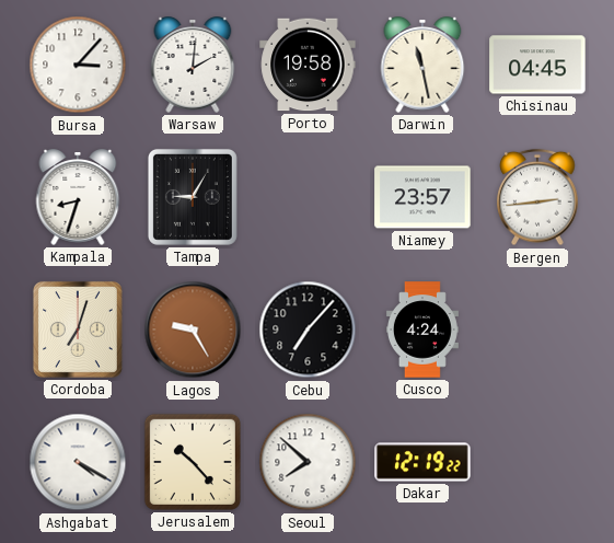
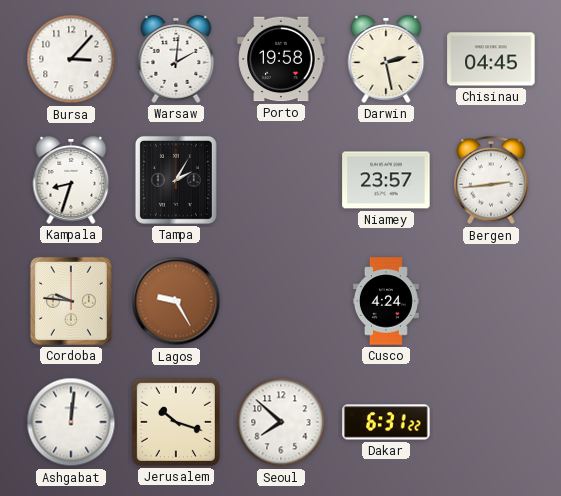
Darwin: 11:28 -> 2:28
Tampa: 9:05 -> 2:05
Cordoba: 7:03 -> 9:46
Cebu: 7:07 -> none
Ashgabat: 4:20 -> 12:01
Jerusalem: 10:23 -> 10:18
Dakar: 12:19 -> 6:31
